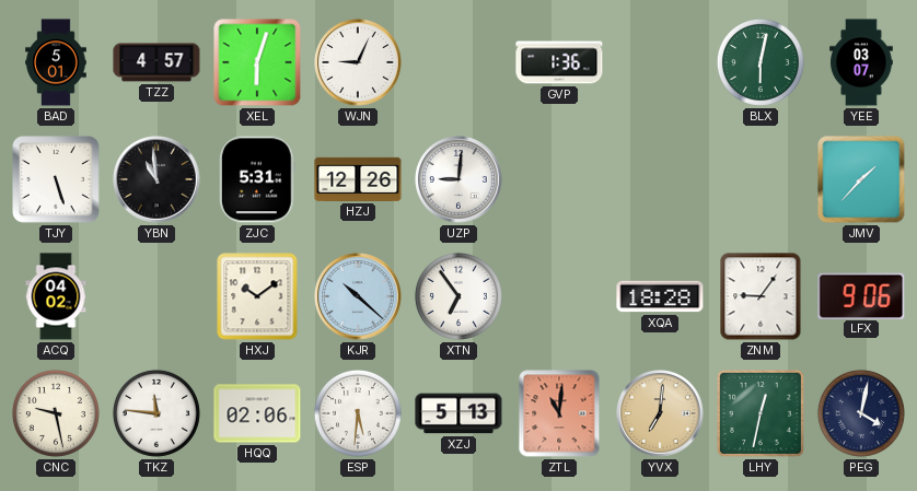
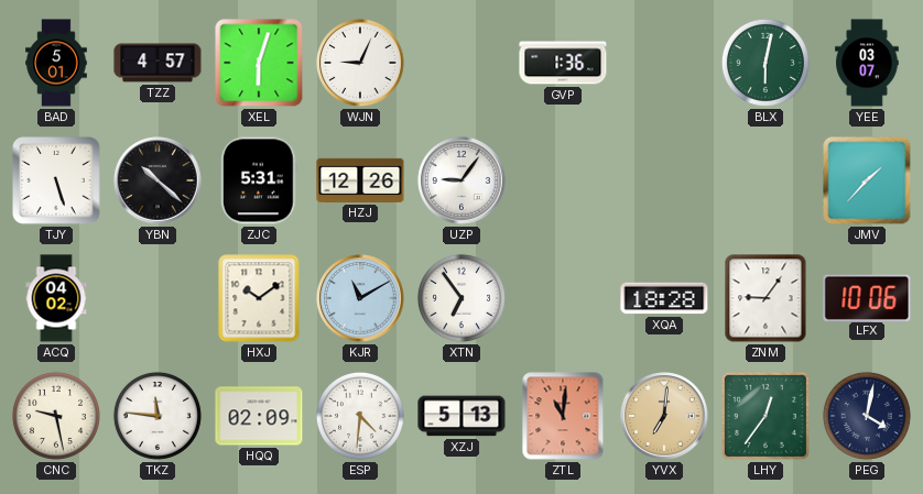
YBN: 10:59 -> 10:22
UZP: 9:01 -> 9:06
KJR: 10:22 -> 11:10
LFX: 9:06 -> 10:06
HQQ: 02:06 -> 02:09
ESP: 5:31 -> 4:31
LHY: 12:32 -> 12:36
